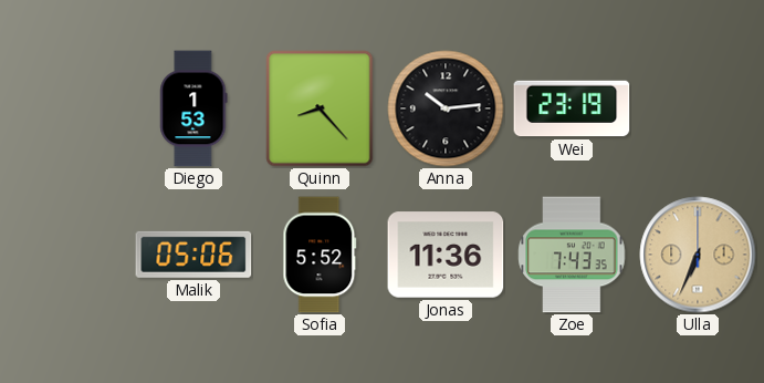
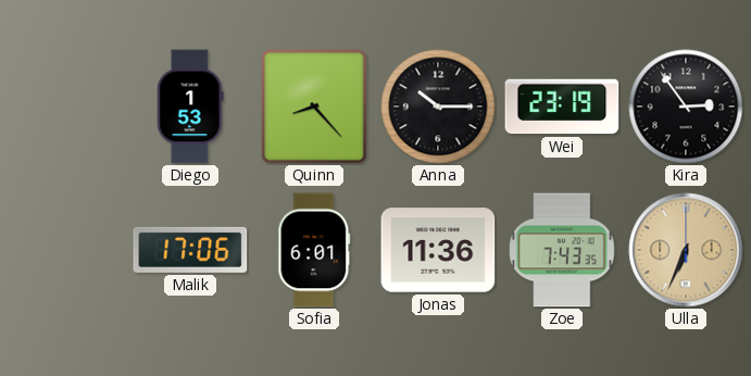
Anna: 10:14 -> 10:15
Kira: none -> 2:54
Malik: 05:06 -> 17:06
Sofia: 5:52 -> 6:01
